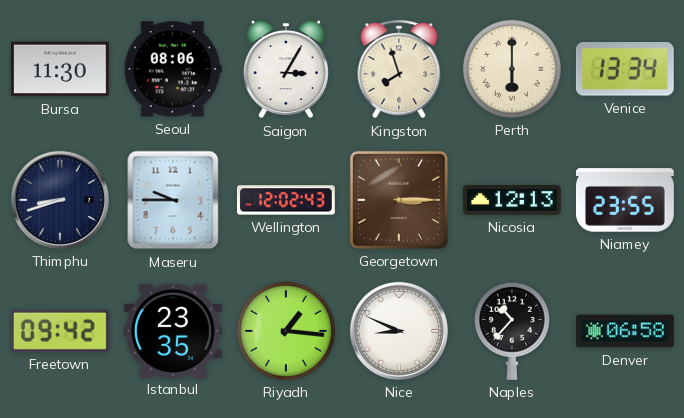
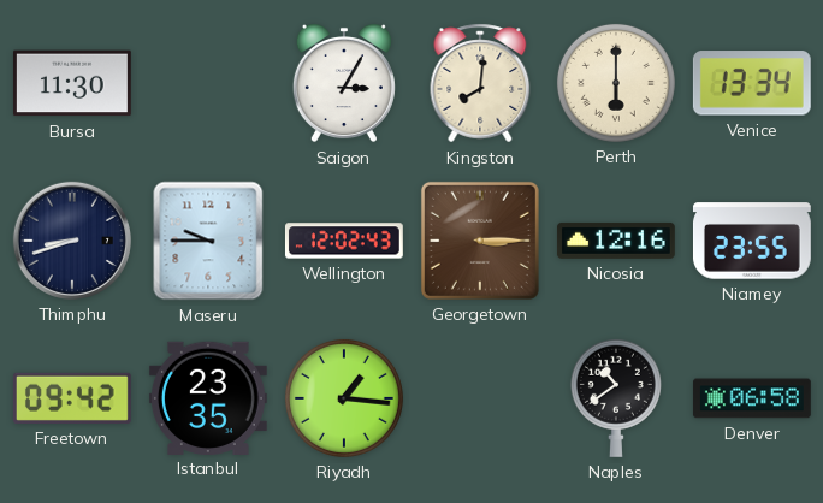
Seoul: 08:06 -> none
Kingston: 7:57 -> 8:01
Nicosia: 12:13 -> 12:16
Nice: 8:49 -> none
Naples: 10:37 -> 10:39
